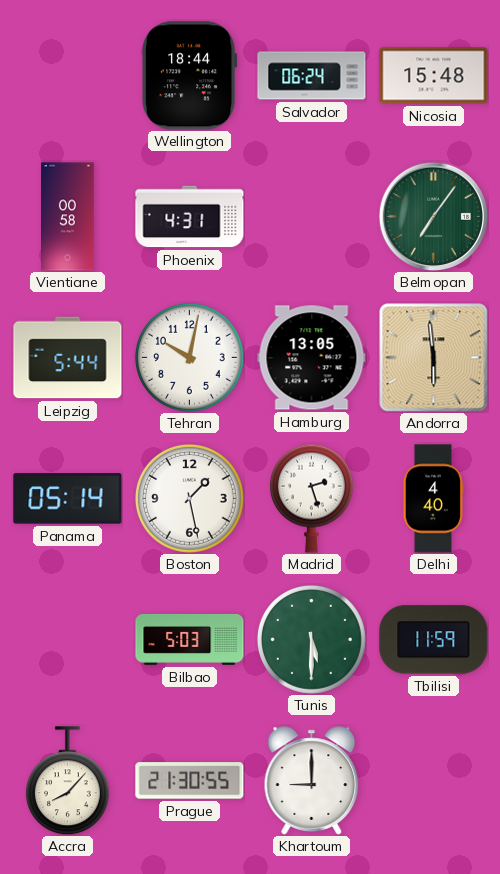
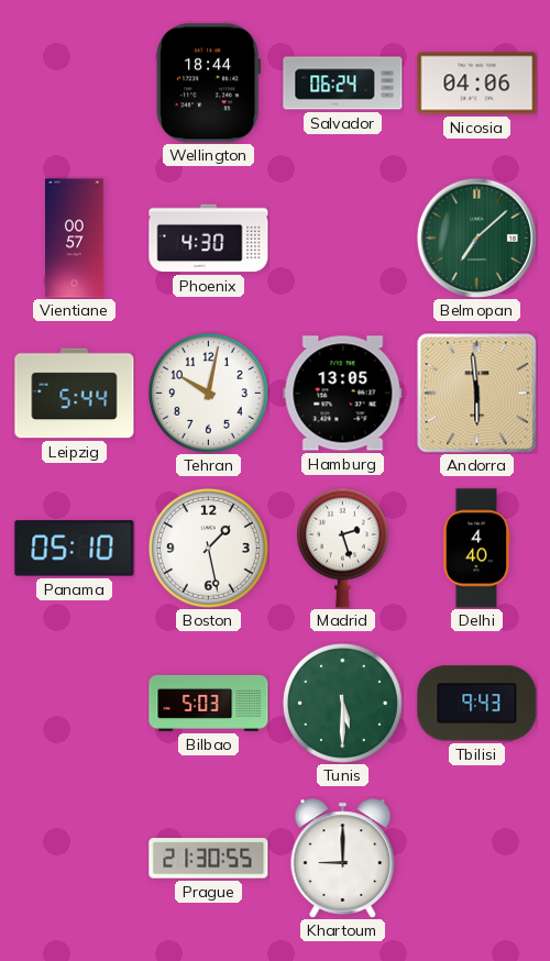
Nicosia: 15:48 -> 04:06
Vientiane: 00:58 -> 00:57
Phoenix: 4:31 -> 4:30
Belmopan: 7:06 -> 7:08
Panama: 05:14 -> 05:10
Tbilisi: 11:59 -> 9:43
Accra: 8:07 -> none
